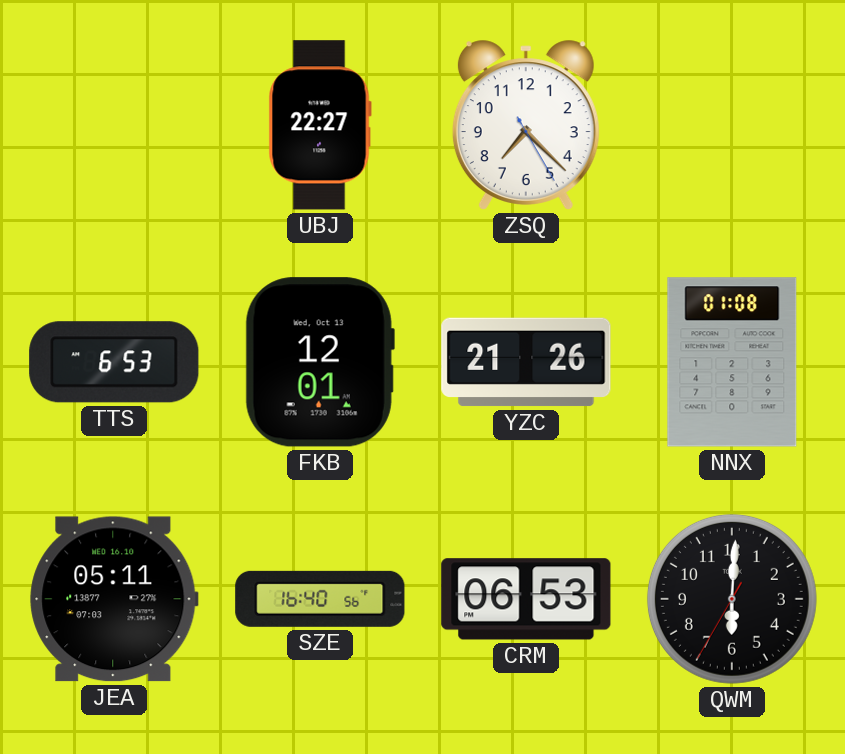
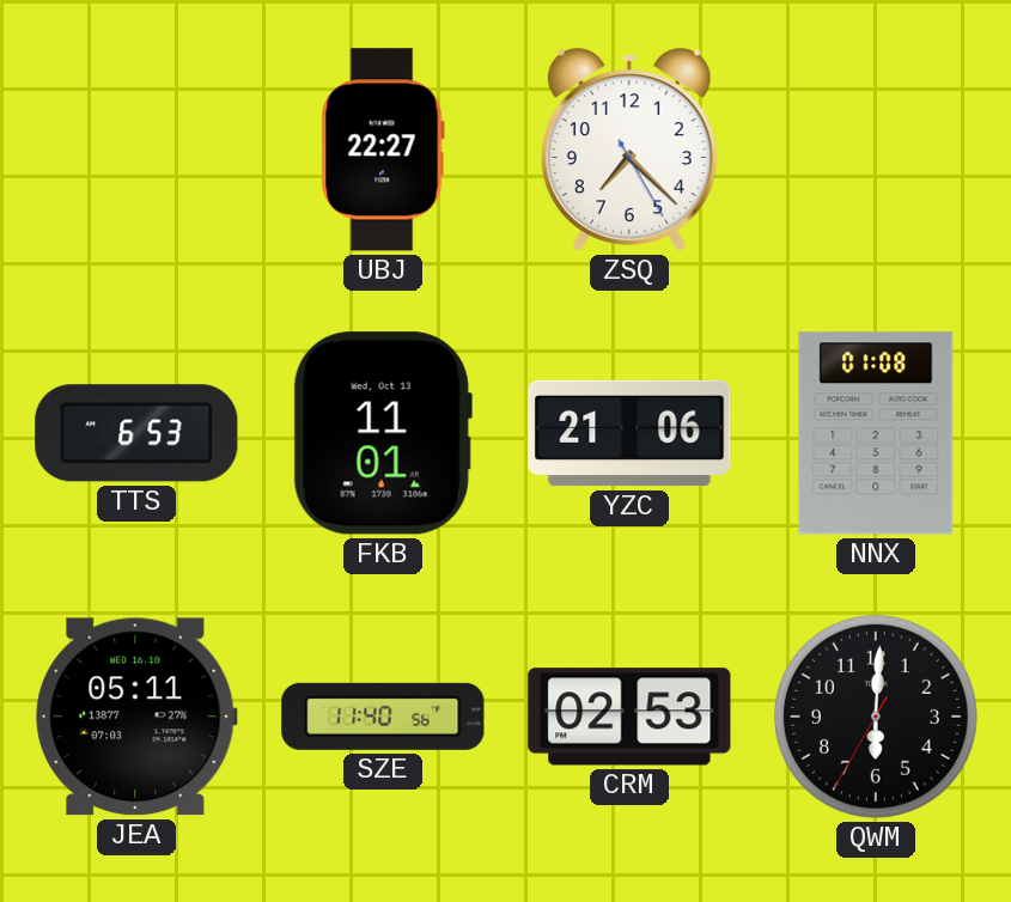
FKB: 12:01 -> 11:01
YZC: 21:26 -> 21:06
SZE: 16:40 -> 11:40
CRM: 06:53 -> 02:53
